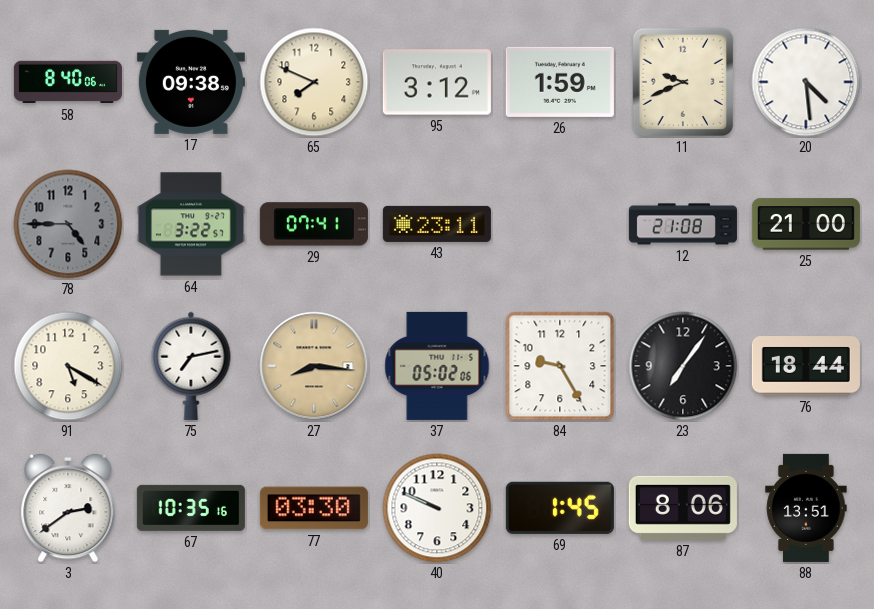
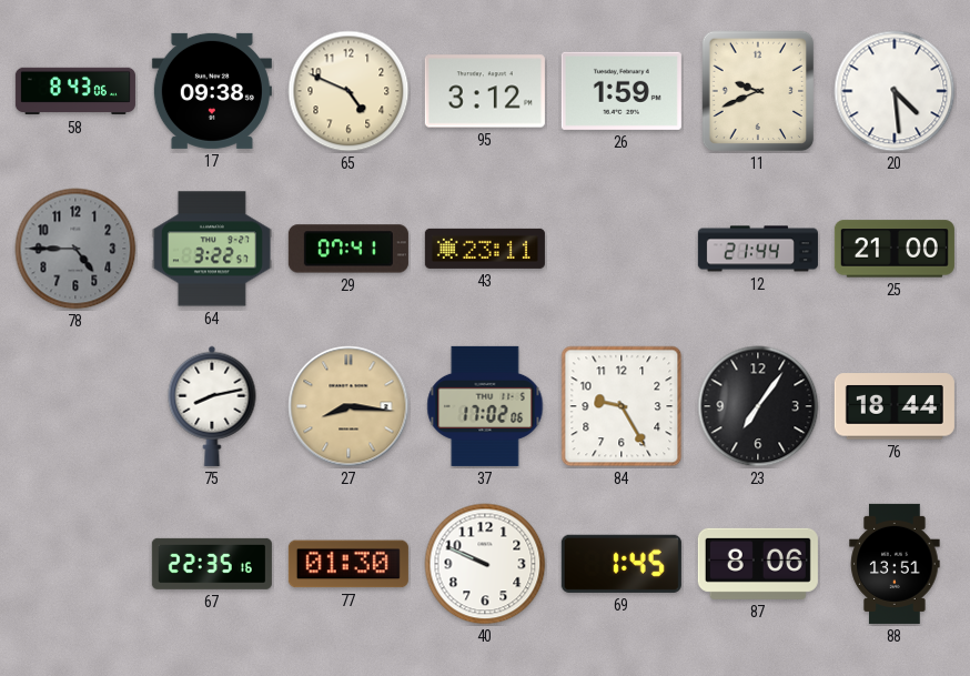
58: 8:40 -> 8:43
65: 7:49 -> 4:49
12: 21:08 -> 21:44
91: 5:20 -> none
75: 7:13 -> 8:13
37: 05:02 -> 17:02
3: 2:39 -> none
67: 10:35 -> 22:35
77: 03:30 -> 01:30
